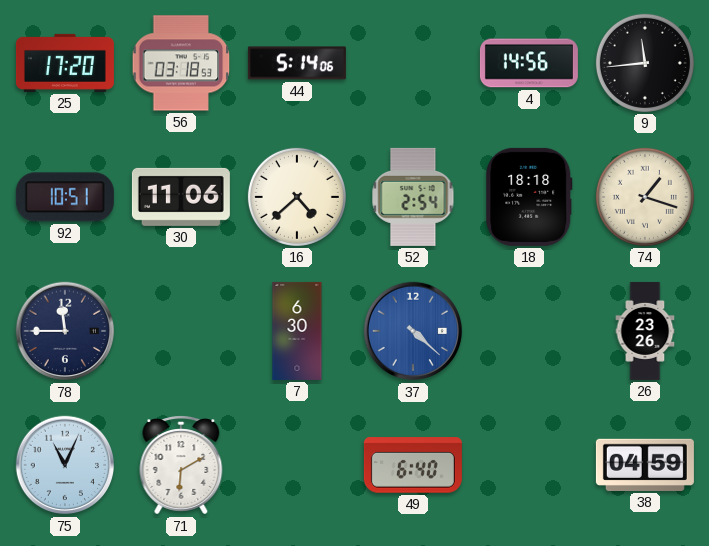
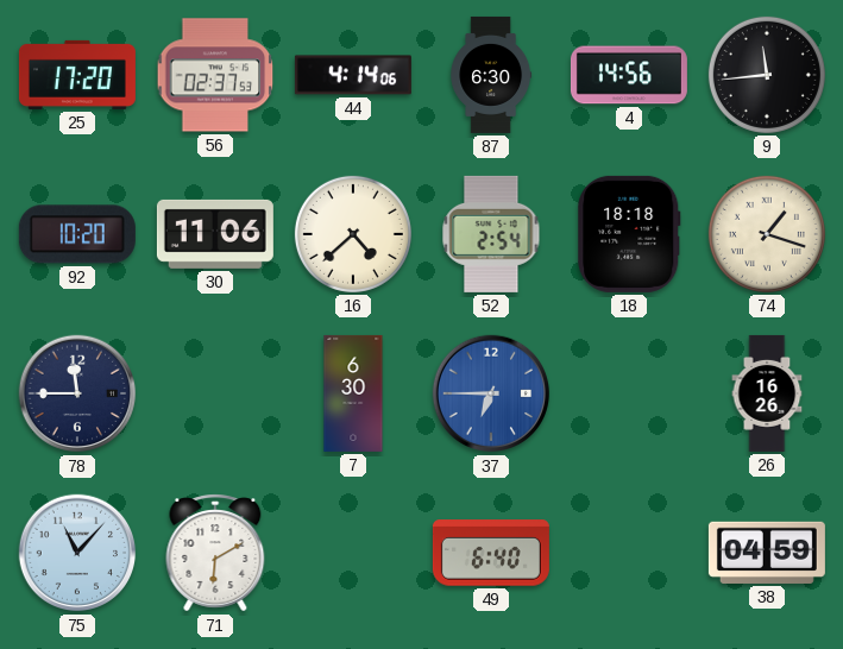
56: 03:18 -> 02:37
44: 5:14 -> 4:14
87: none -> 6:30
92: 10:51 -> 10:20
37: 4:22 -> 6:45
26: 23:26 -> 16:26
75: 11:04 -> 11:07
